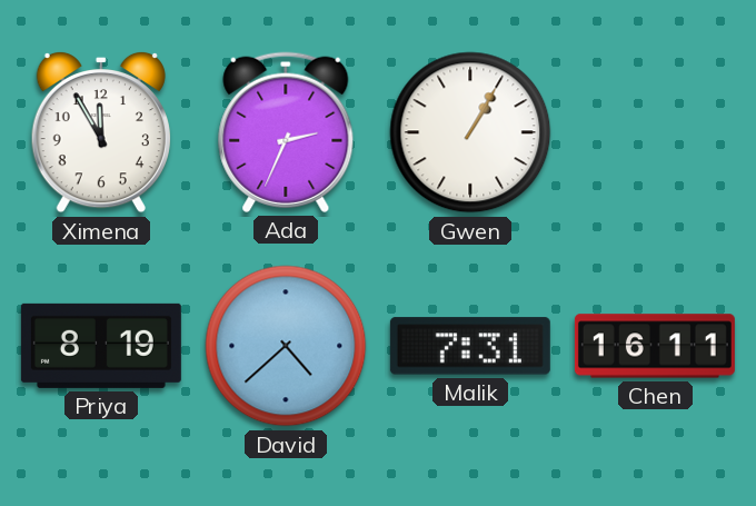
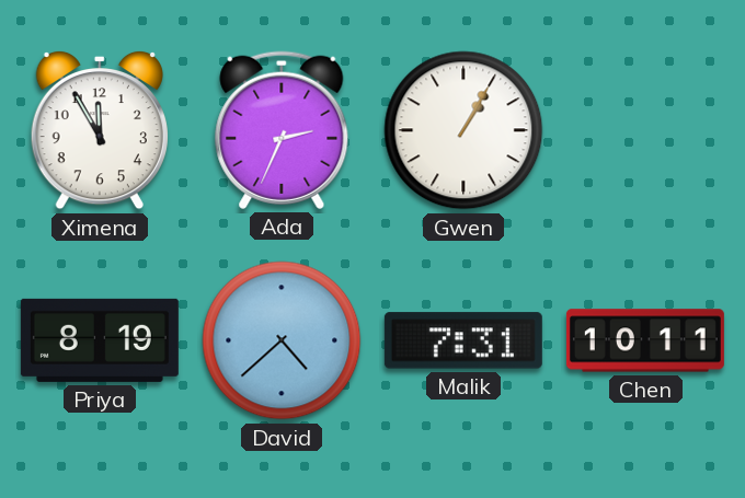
Chen: 16:11 -> 10:11
